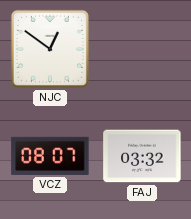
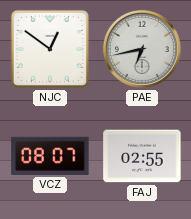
PAE: none -> 6:43
FAJ: 03:32 -> 02:55
